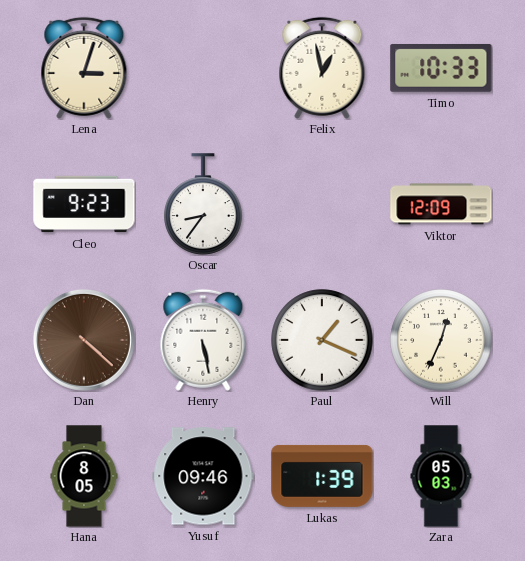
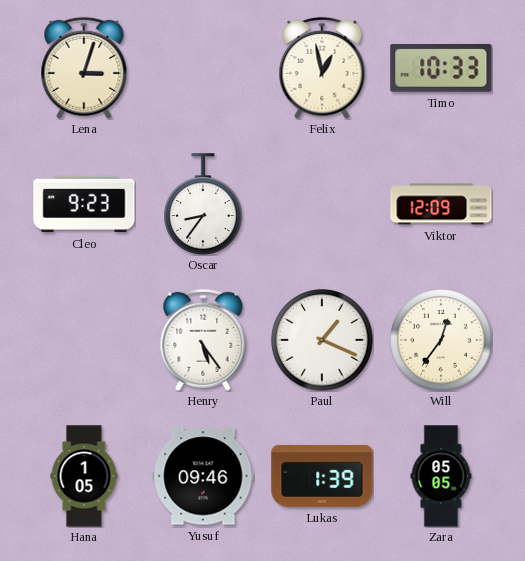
Dan: 4:22 -> none
Henry: 5:28 -> 5:24
Will: 12:34 -> 12:36
Hana: 8:05 -> 1:05
Zara: 05:03 -> 05:05
